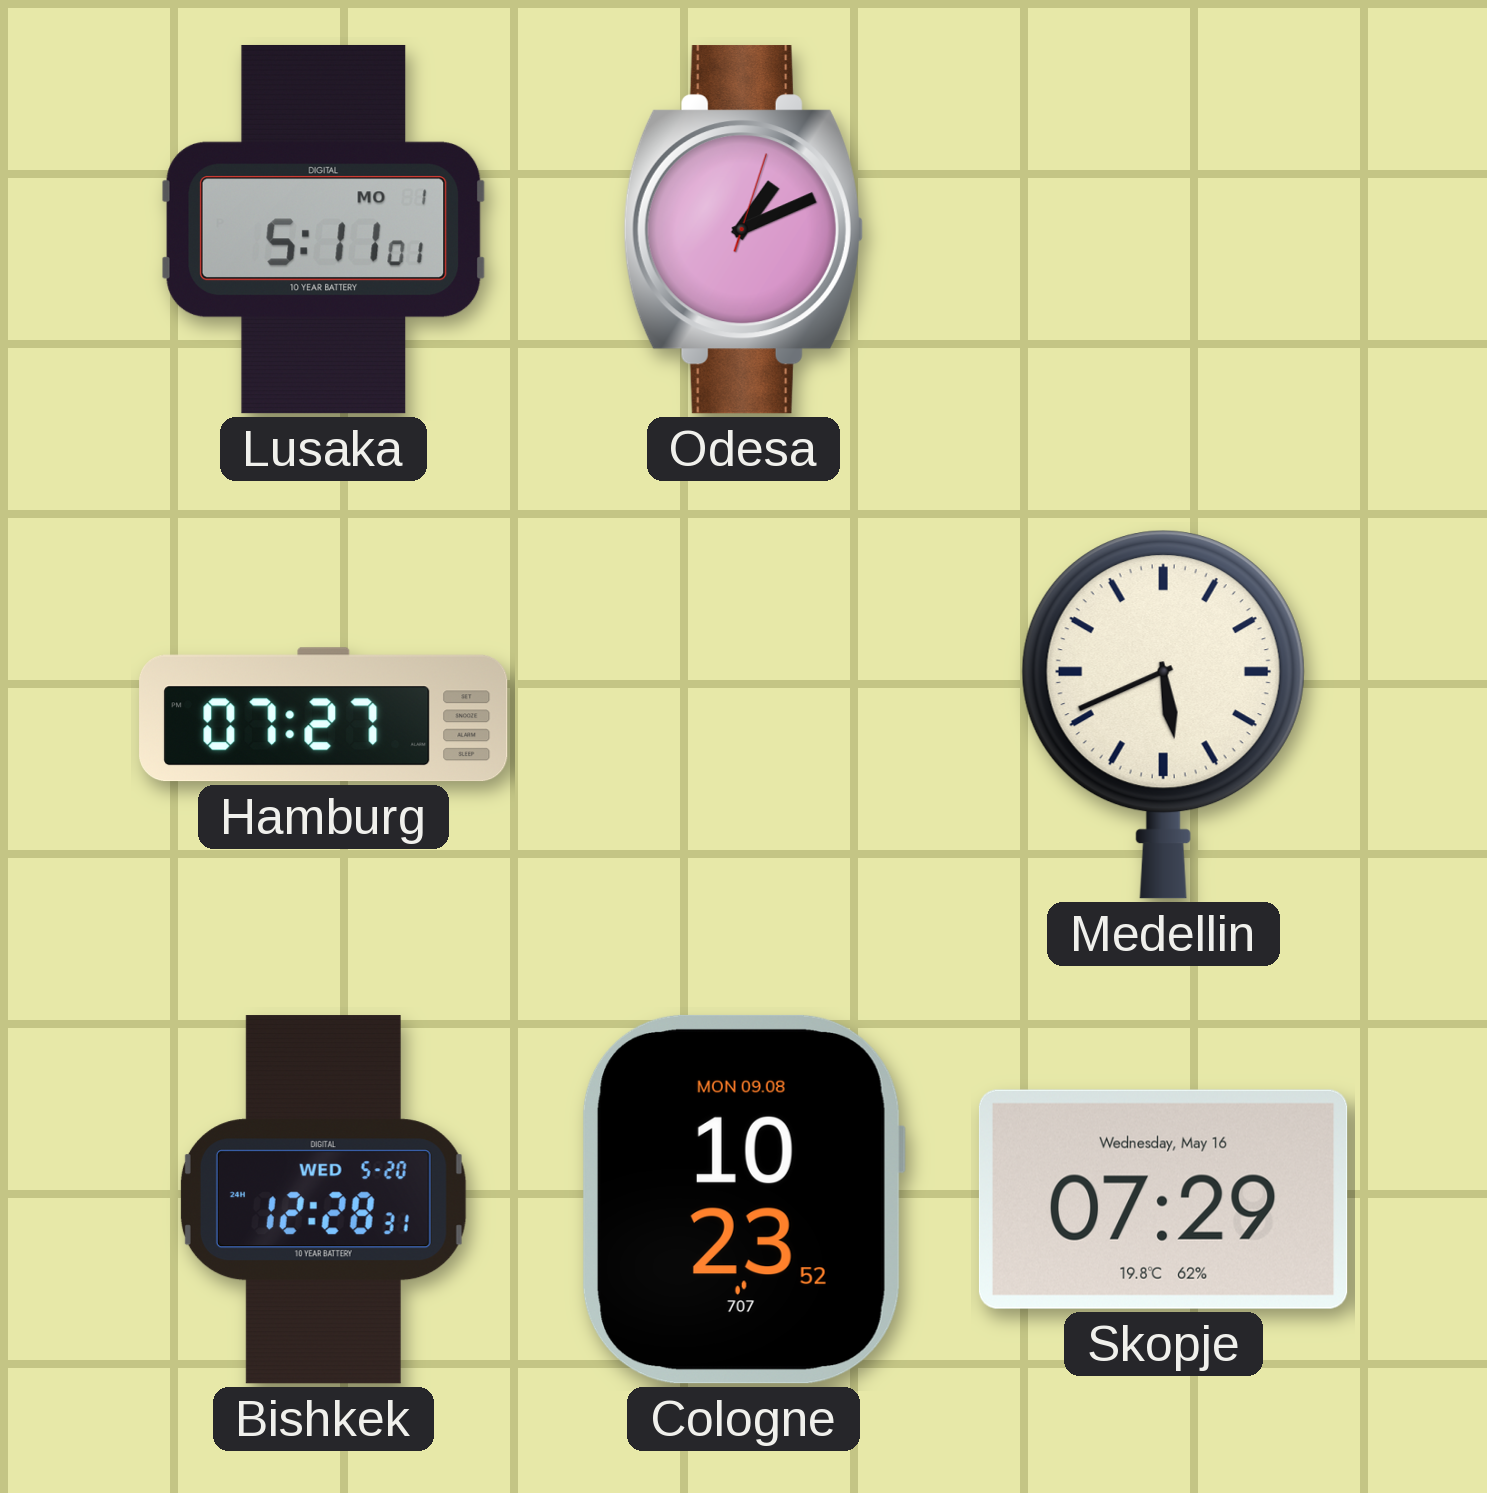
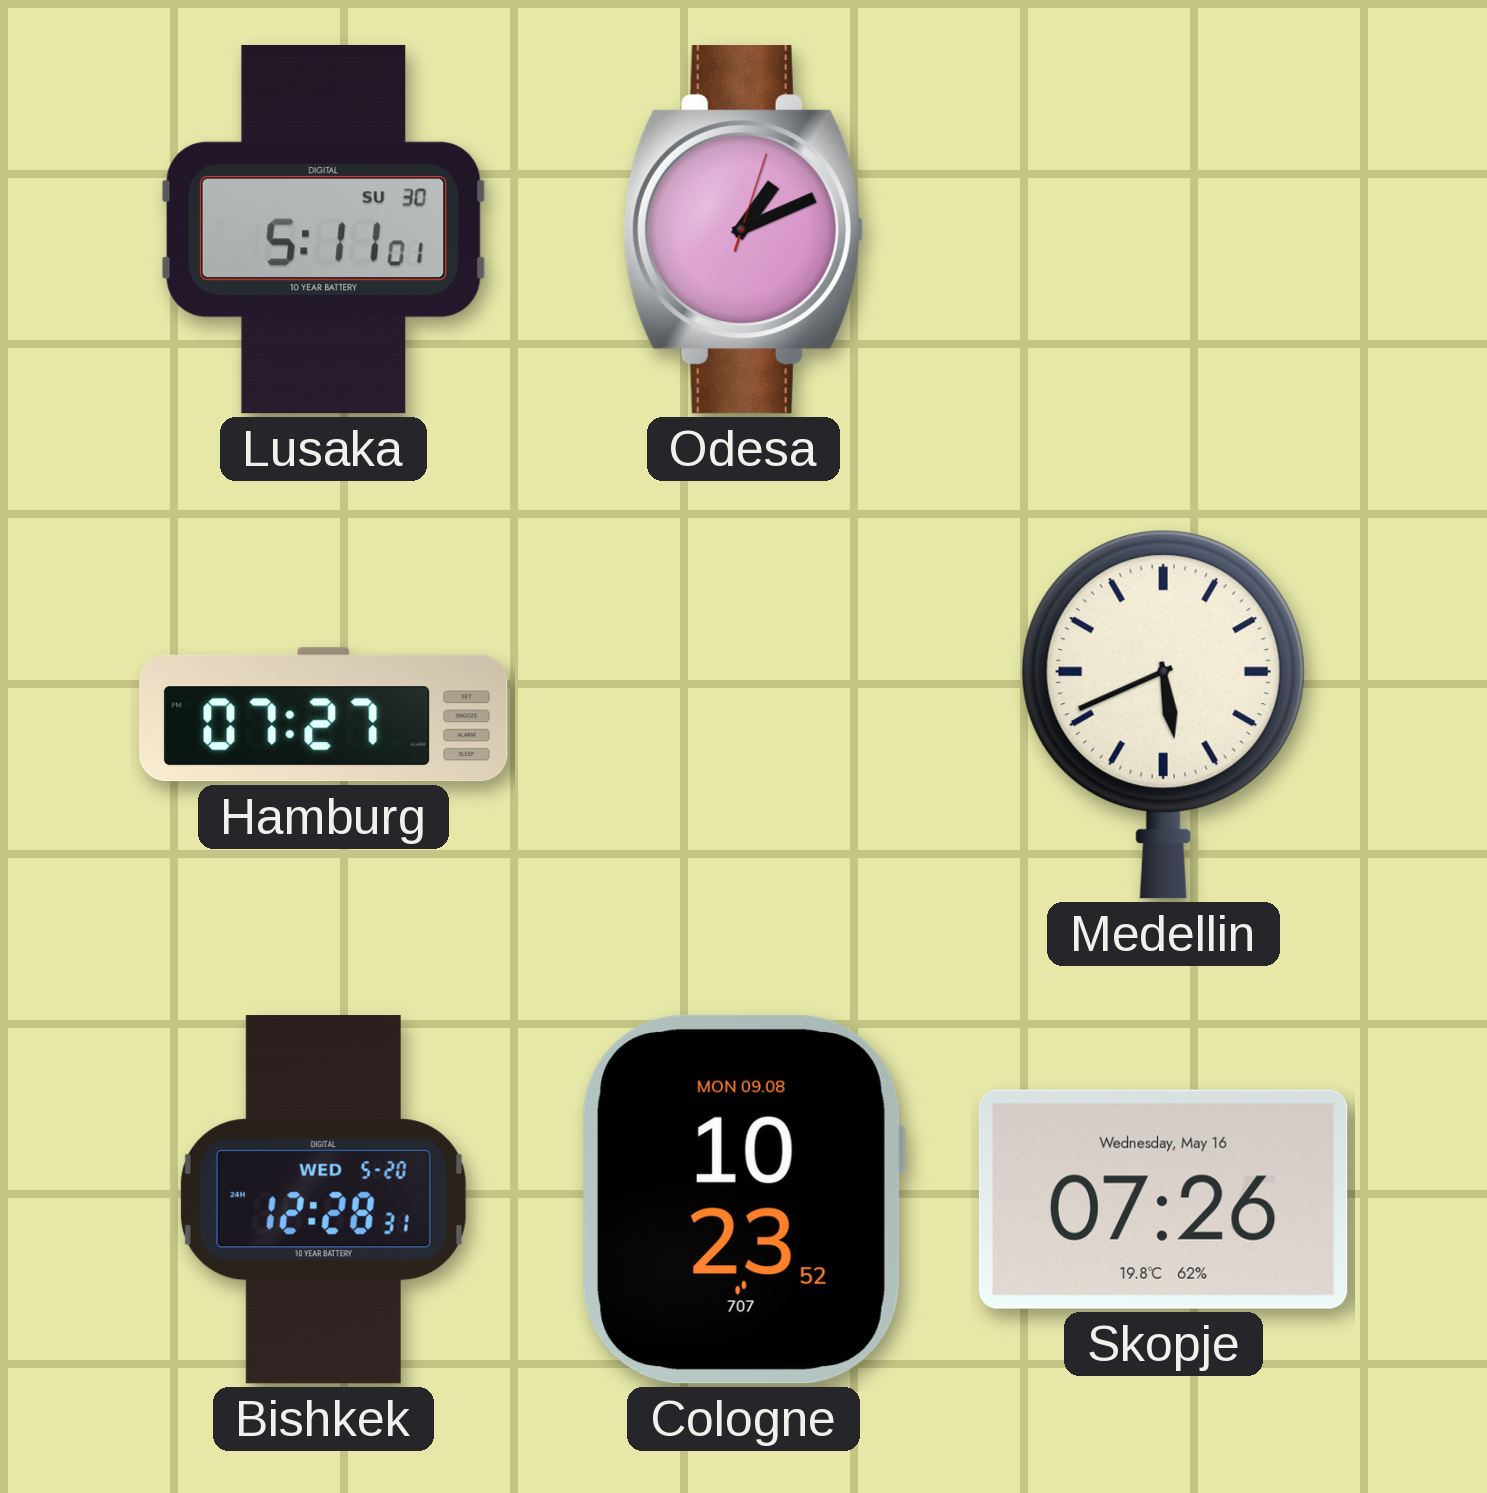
Lusaka date: MO 1 -> SU 30
Skopje: 07:29 -> 07:26
